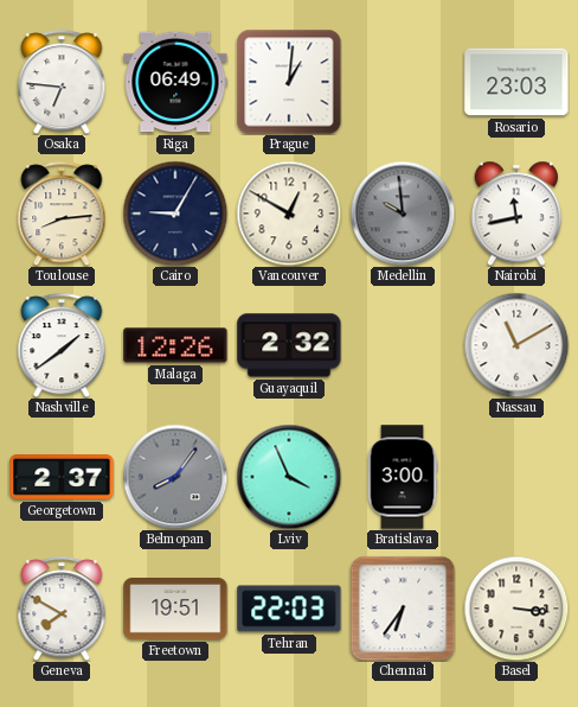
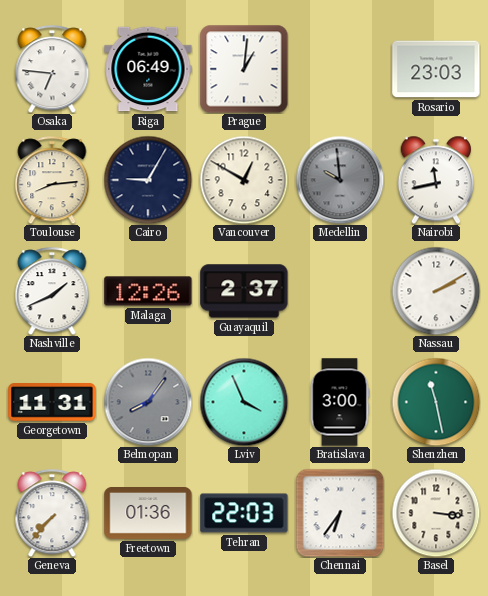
Nashville: 1:39 -> 1:41
Guayaquil: 2:32 -> 2:37
Nassau: 11:10 -> 2:10
Georgetown: 2:37 -> 11:31
Shenzhen: none -> 11:28
Geneva: 7:50 -> 7:37
Freetown: 19:51 -> 01:36
